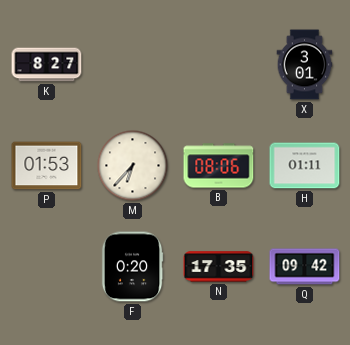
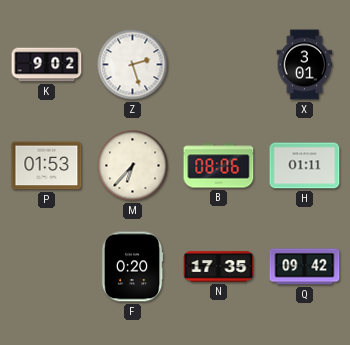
K: 8:27 -> 9:02
Z: none -> 2:27
